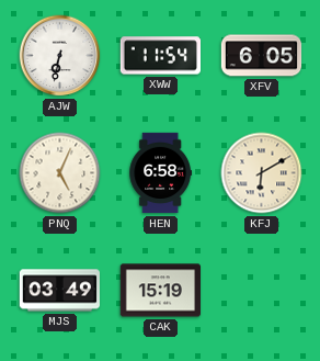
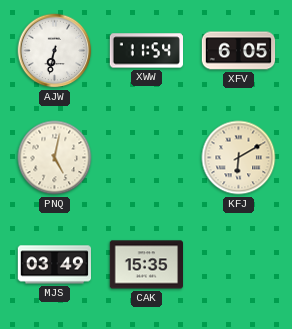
PNQ: 5:04 -> 5:02
HEN: 6:58 -> none
CAK: 15:19 -> 15:35
